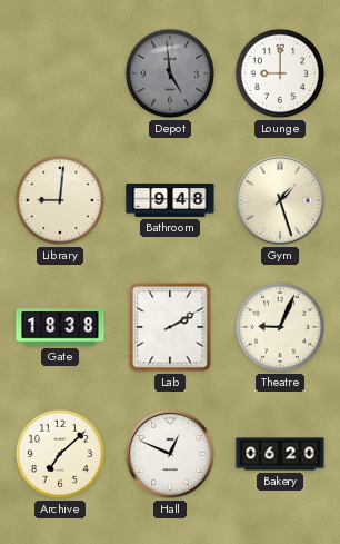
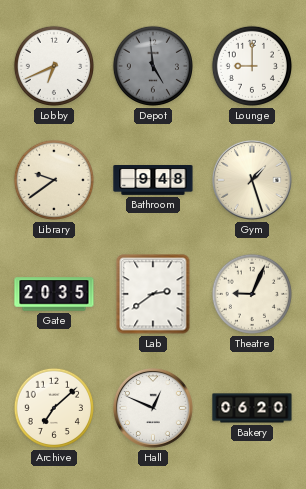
Lobby: none -> 6:41
Library: 9:01 -> 9:39
Gate: 18:38 -> 20:35
Lab: 2:10 -> 2:39
